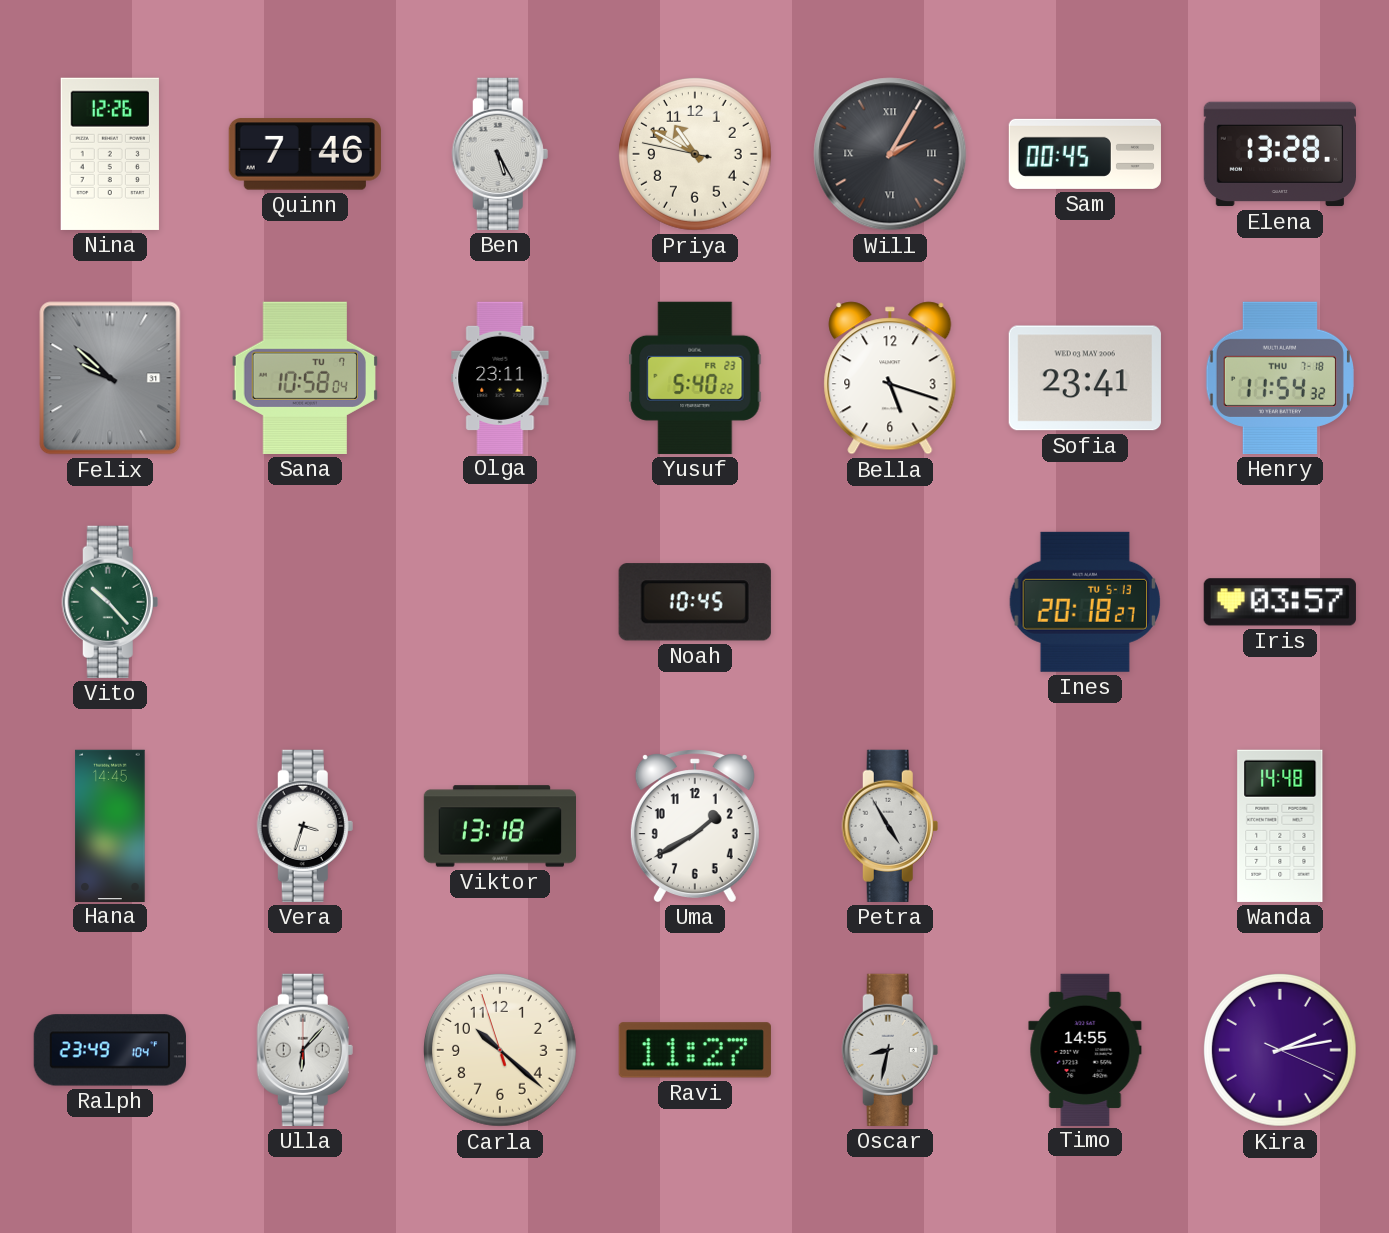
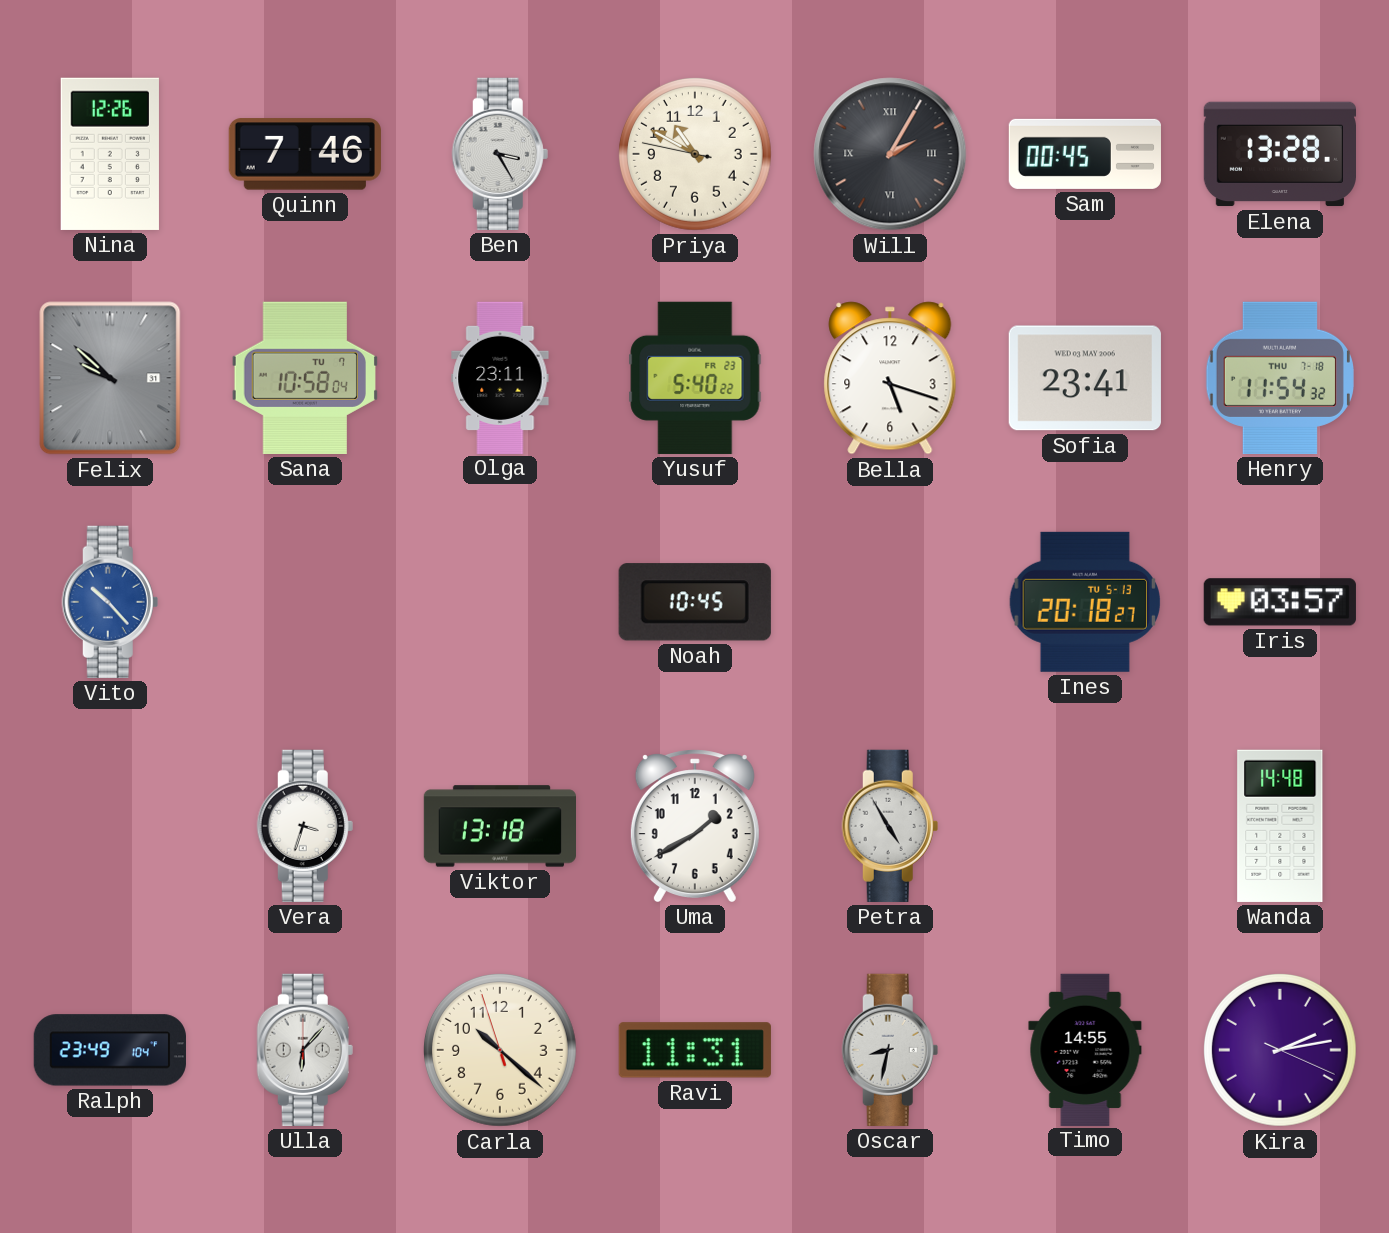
Ben: 5:25 -> 3:25
Vito dial: green -> blue
Hana: 14:45 -> none
Ravi: 11:27 -> 11:31
